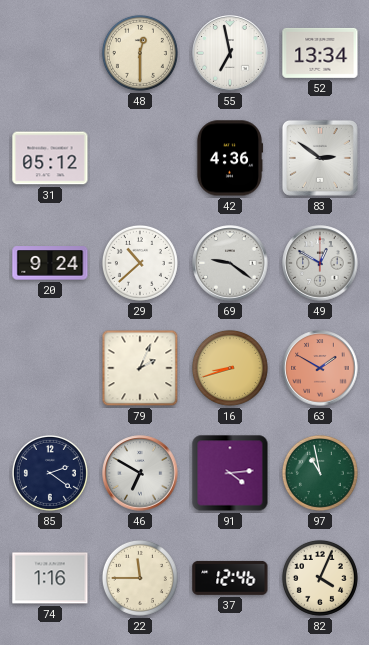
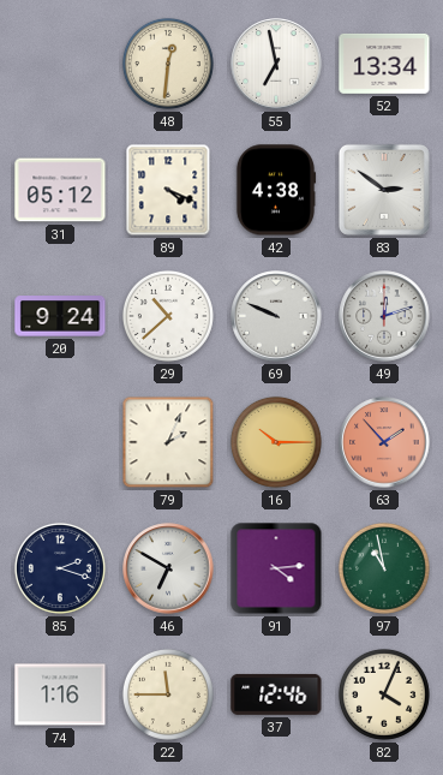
48: 12:30 -> 12:31
89: none -> 4:19
42: 4:36 -> 4:38
69: 9:21 -> 9:49
49: 12:50 -> 12:12
16: 8:42 -> 10:15
63: 1:50 -> 1:53
85: 2:21 -> 2:18
